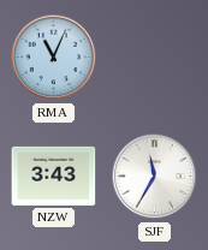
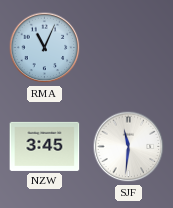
NZW: 3:43 -> 3:45
SJF: 11:35 -> 11:31
